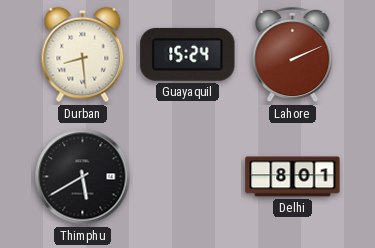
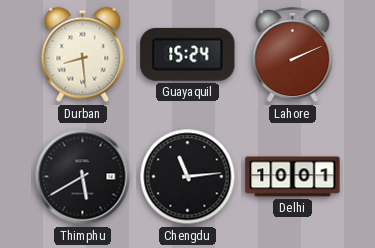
Chengdu: none -> 11:14
Delhi: 8:01 -> 10:01
